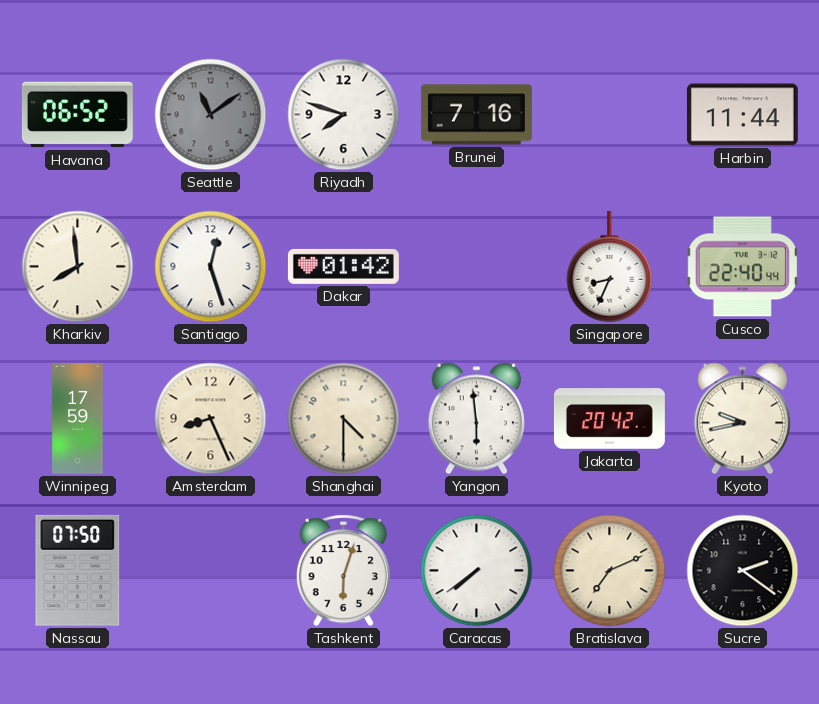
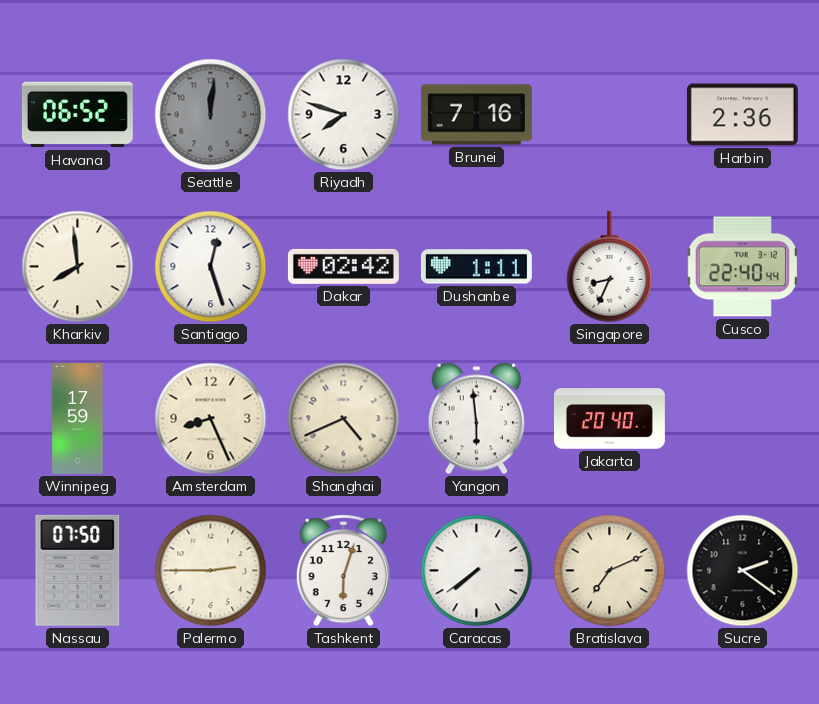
Seattle: 11:09 -> 12:01
Harbin: 11:44 -> 2:36
Dakar: 01:42 -> 02:42
Dushanbe: none -> 1:11
Shanghai: 4:30 -> 4:41
Jakarta: 20:42 -> 20:40
Kyoto: 9:43 -> none
Palermo: none -> 2:45
